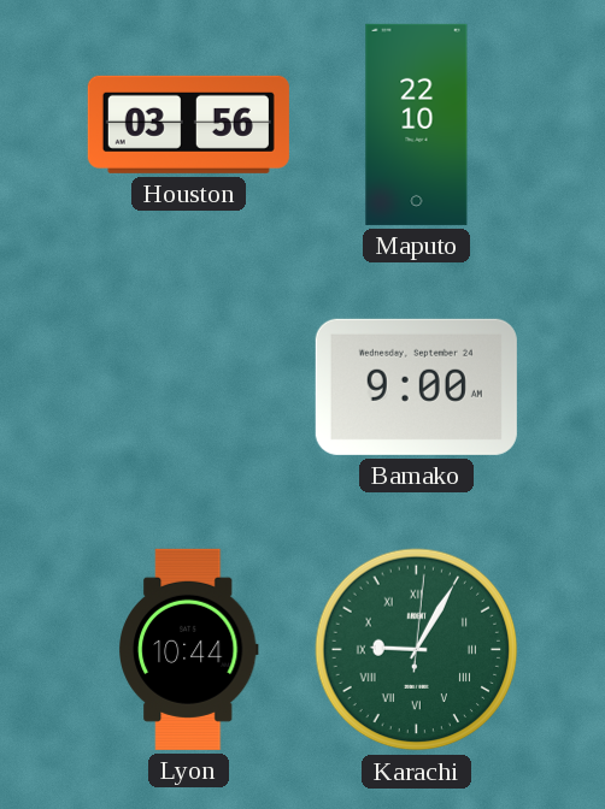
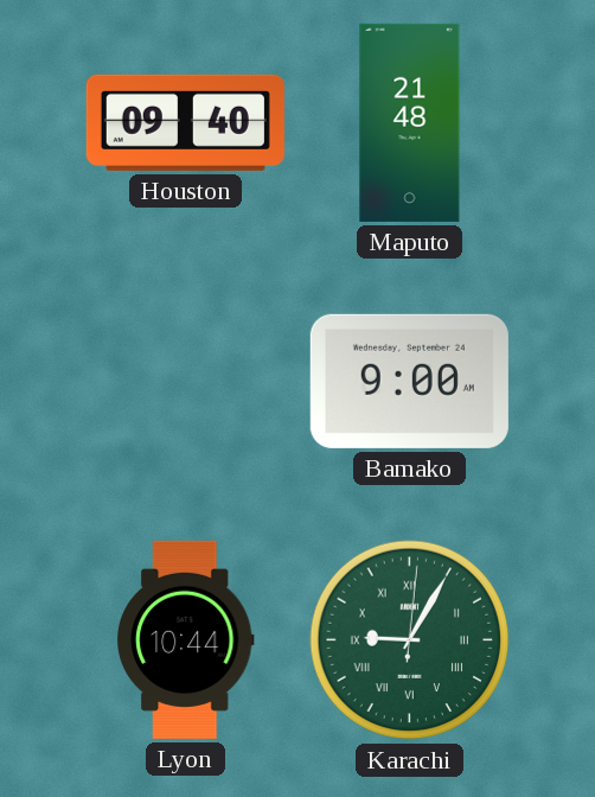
Houston: 03:56 -> 09:40
Maputo: 22:10 -> 21:48
